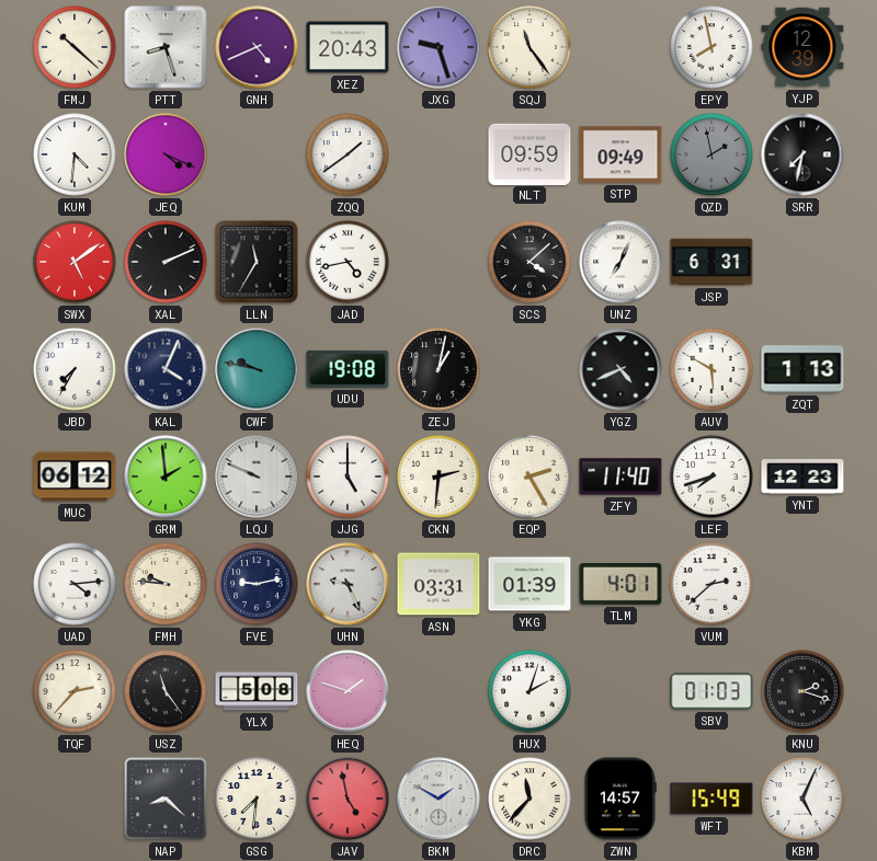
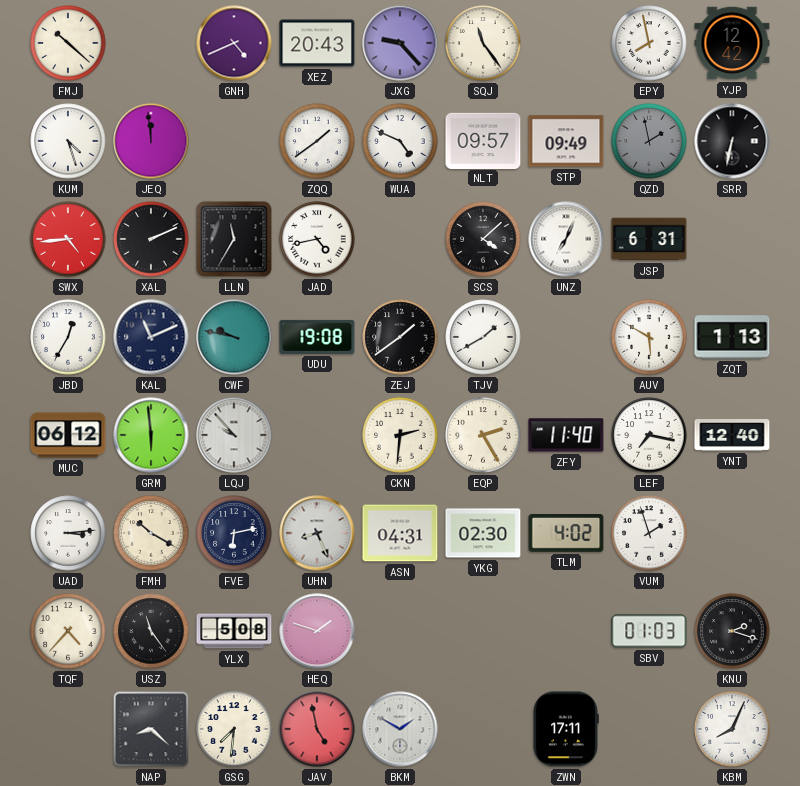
PTT: 8:27 -> none
JXG: 9:27 -> 9:23
YJP: 12:39 -> 12:42
KUM: 4:31 -> 4:27
JEQ: 4:19 -> 11:59
WUA: none -> 4:49
NLT: 09:59 -> 09:57
SRR: 7:32 -> 6:32
SWX: 5:09 -> 4:44
JBD: 7:35 -> 12:35
KAL: 4:04 -> 11:11
ZEJ: 1:02 -> 1:39
TJV: none -> 1:40
YGZ: 4:41 -> none
GRM: 1:59 -> 5:59
LQJ: 9:49 -> 9:53
JJG: 5:00 -> none
LEF: 7:42 -> 7:17
YNT: 12:23 -> 12:40
UAD: 4:14 -> 3:14
FMH: 9:46 -> 10:20
FVE: 9:13 -> 6:13
UHN: 9:26 -> 8:26
ASN: 03:31 -> 04:31
YKG: 01:39 -> 02:30
TLM: 4:01 -> 4:02
VUM: 2:38 -> 1:57
TQF: 2:37 -> 4:37
HUX: 2:03 -> none
DRC: 11:37 -> none
ZWN: 14:57 -> 17:11
WFT: 15:49 -> none
KBM: 5:04 -> 8:04
